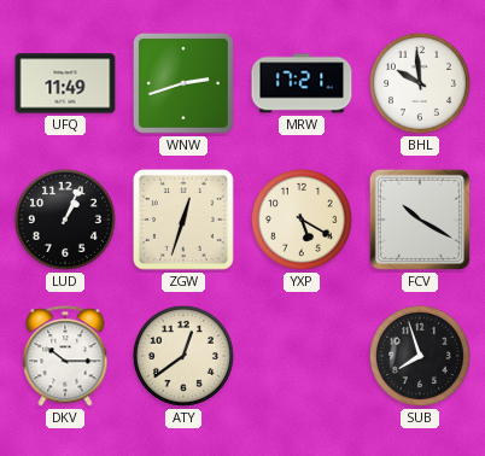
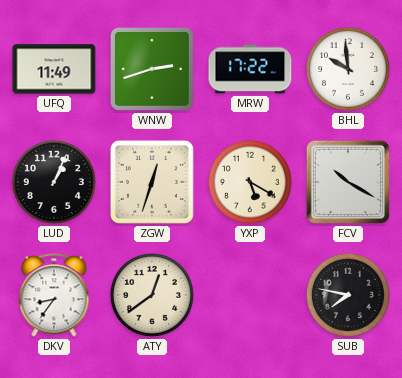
MRW: 17:21 -> 17:22
DKV: 10:15 -> 8:36
SUB: 7:57 -> 7:47
